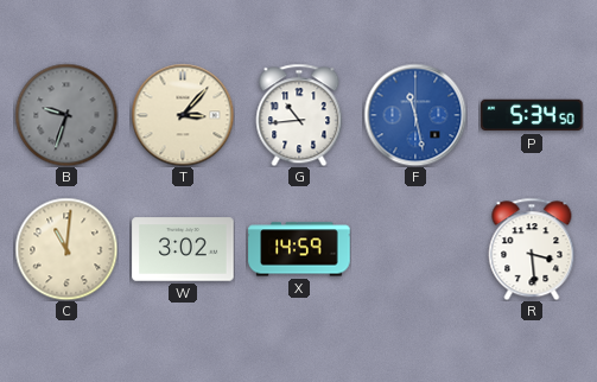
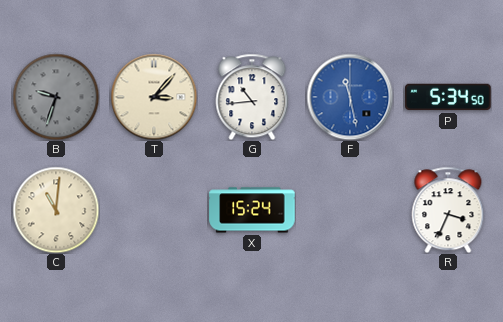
W: 3:02 -> none
X: 14:59 -> 15:24
R: 3:29 -> 3:34
